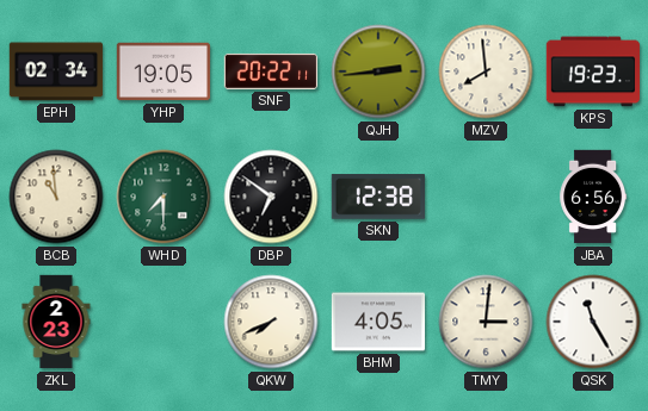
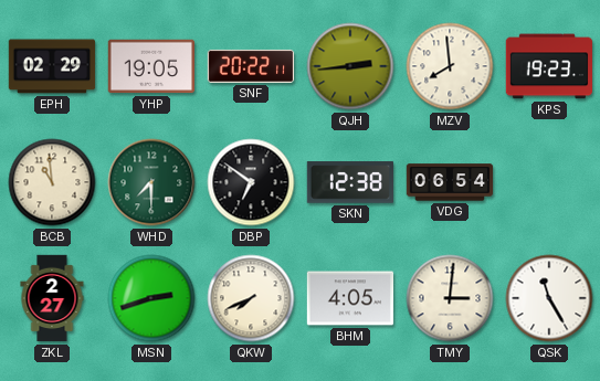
EPH: 02:34 -> 02:29
VDG: none -> 06:54
JBA: 6:56 -> none
ZKL: 2:23 -> 2:27
MSN: none -> 2:42
